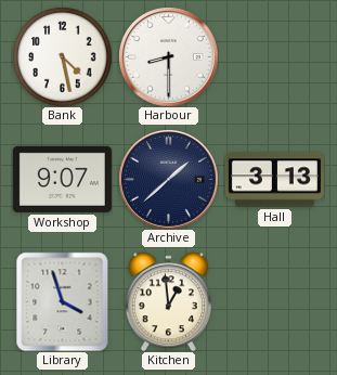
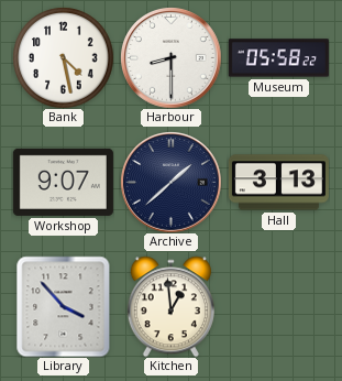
Museum: none -> 05:58
Library: 3:57 -> 3:53
